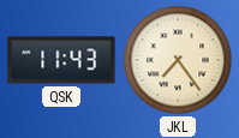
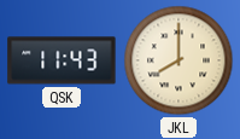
JKL: 7:24 -> 8:00
